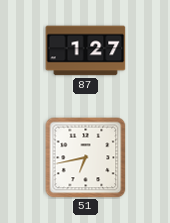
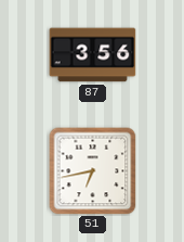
87: 1:27 -> 3:56
